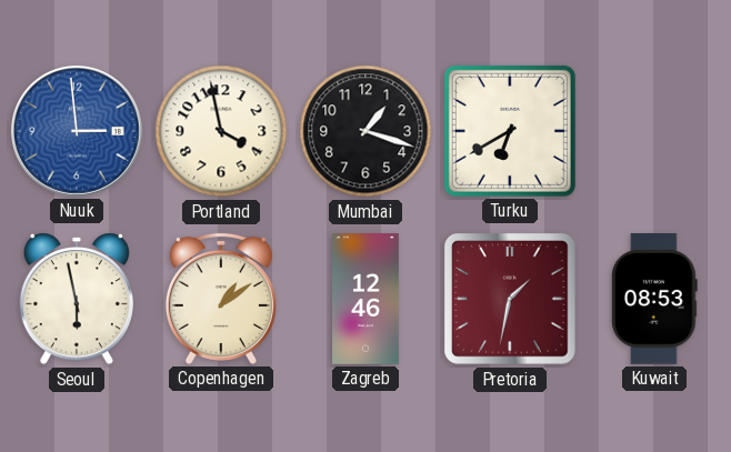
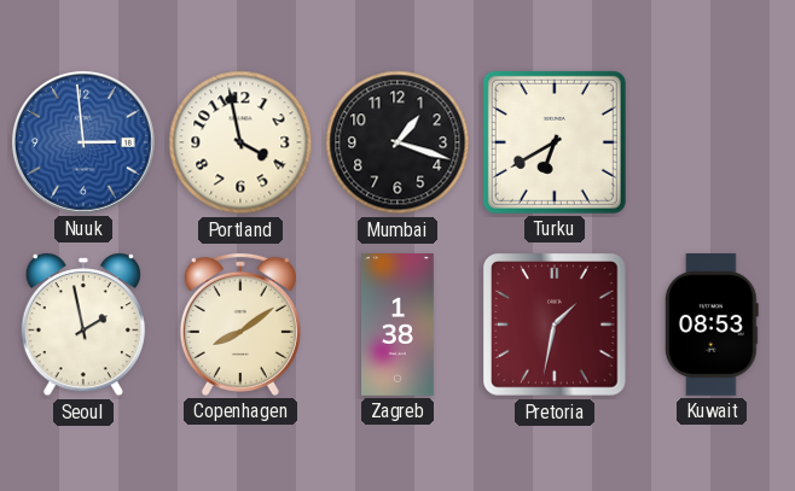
Seoul: 5:58 -> 1:58
Copenhagen: 1:09 -> 8:09
Zagreb: 12:46 -> 1:38
